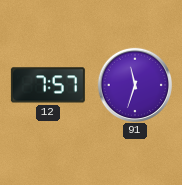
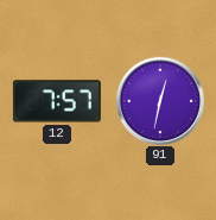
91: 11:33 -> 12:32
